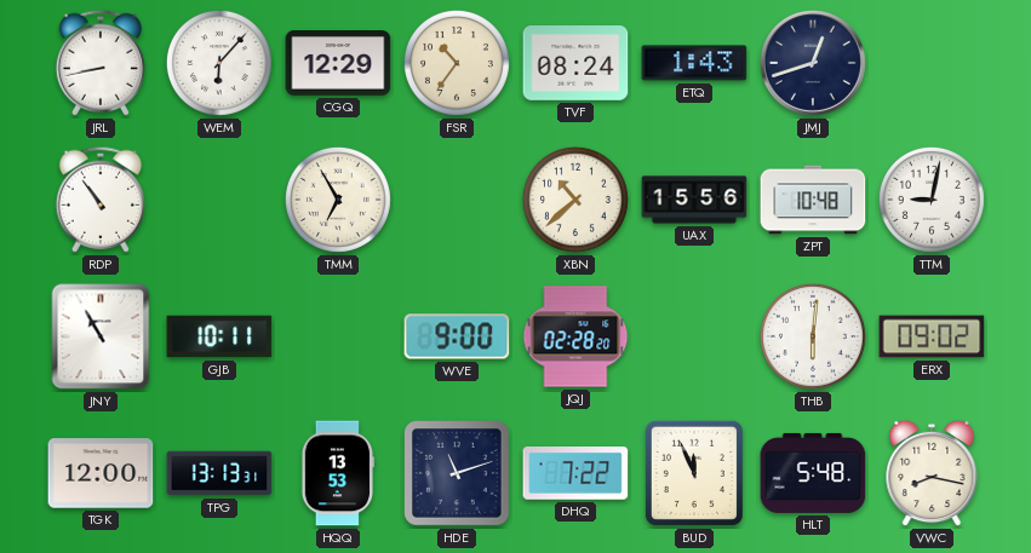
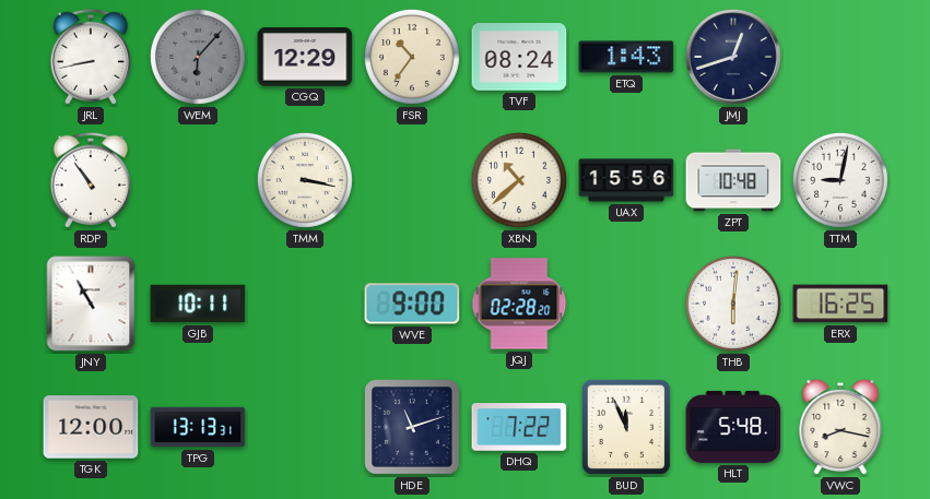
WEM dial: white -> grey
TMM: 6:55 -> 3:17
ERX: 09:02 -> 16:25
HQQ: 13:53 -> none
